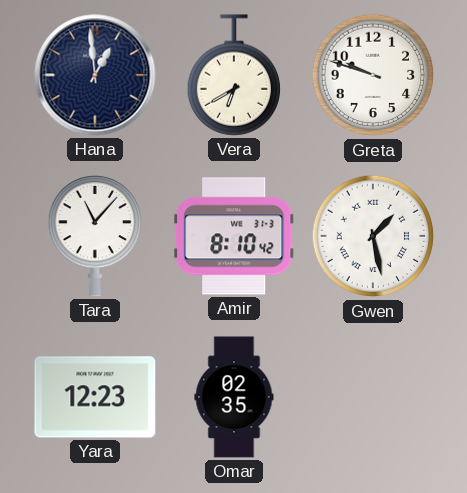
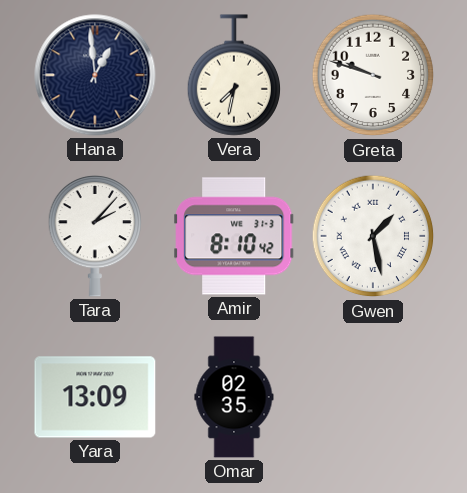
Vera: 6:40 -> 7:32
Tara: 11:07 -> 2:07
Yara: 12:23 -> 13:09
